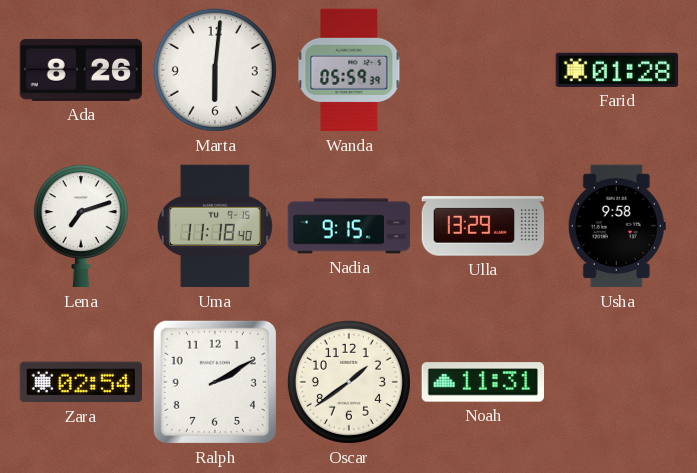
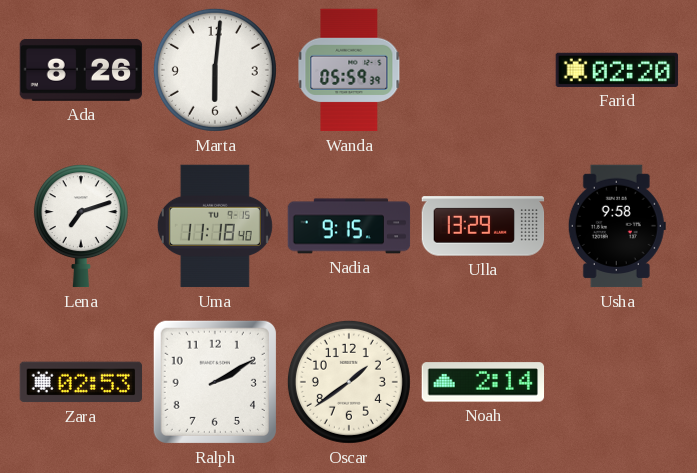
Farid: 01:28 -> 02:20
Zara: 02:54 -> 02:53
Noah: 11:31 -> 2:14
